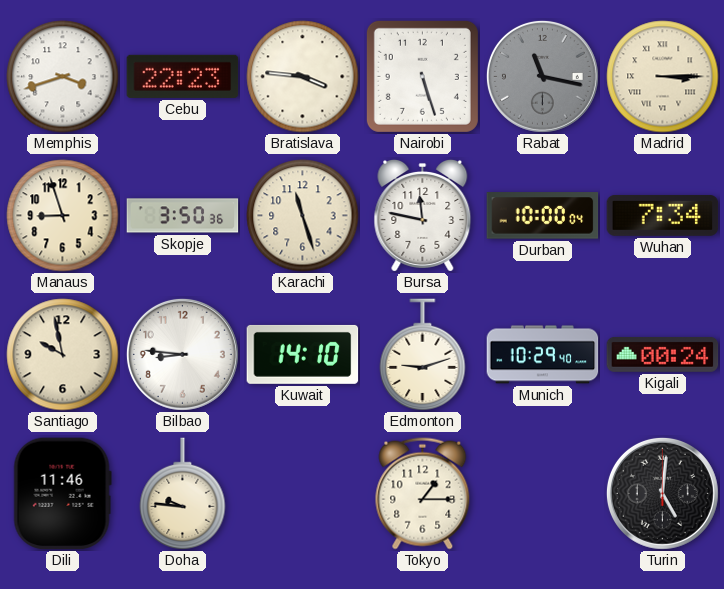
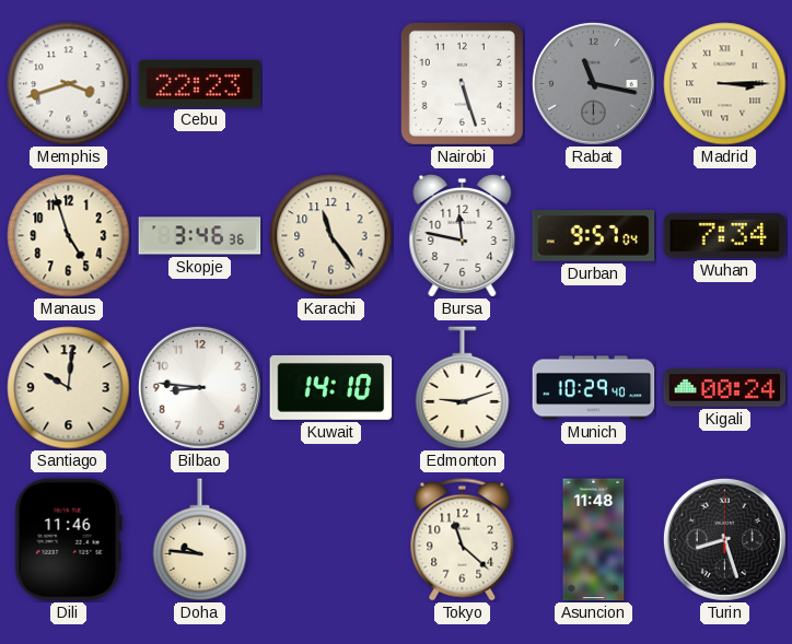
Bratislava: 3:46 -> none
Manaus: 8:57 -> 4:57
Skopje: 3:50 -> 3:46
Karachi: 11:27 -> 11:24
Durban: 10:00 -> 9:57
Santiago: 9:58 -> 10:01
Tokyo: 1:15 -> 11:22
Asuncion: none -> 11:48
Turin: 5:01 -> 8:27
